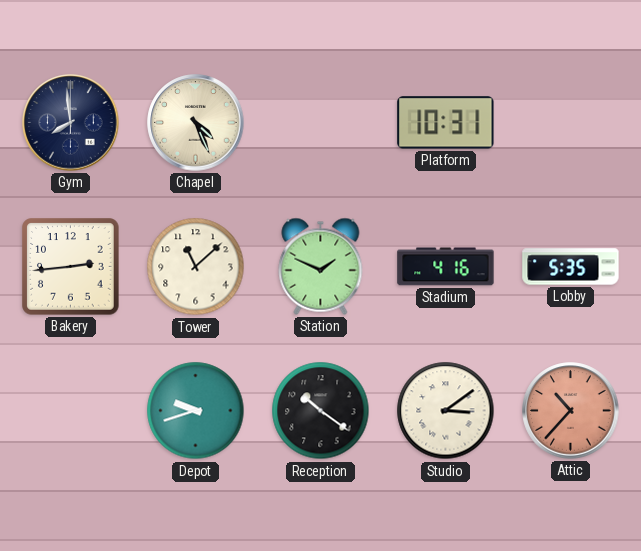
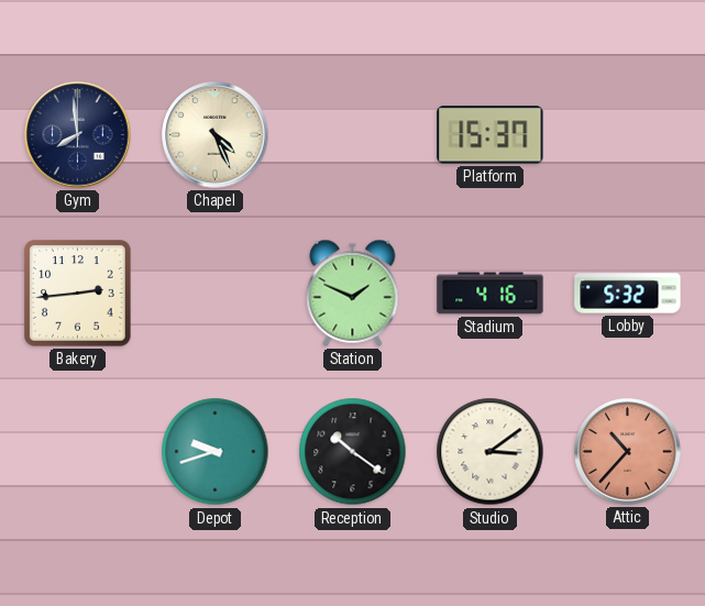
Platform: 10:31 -> 15:37
Tower: 11:08 -> none
Lobby: 5:35 -> 5:32
